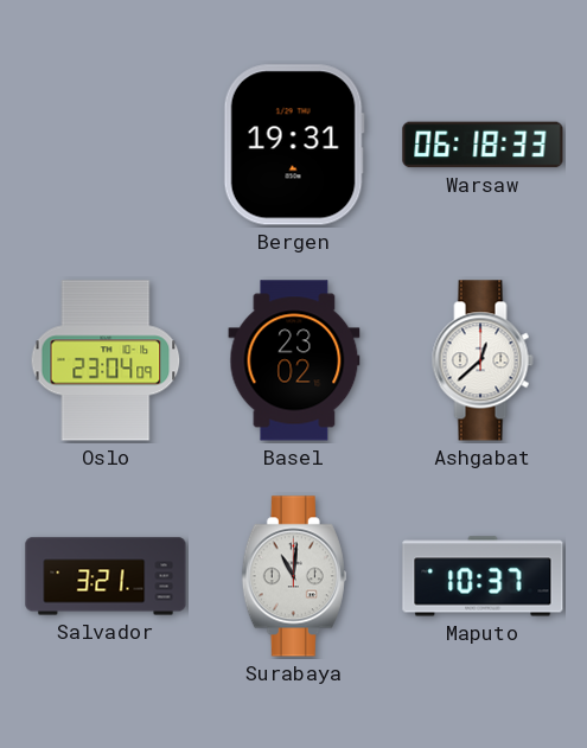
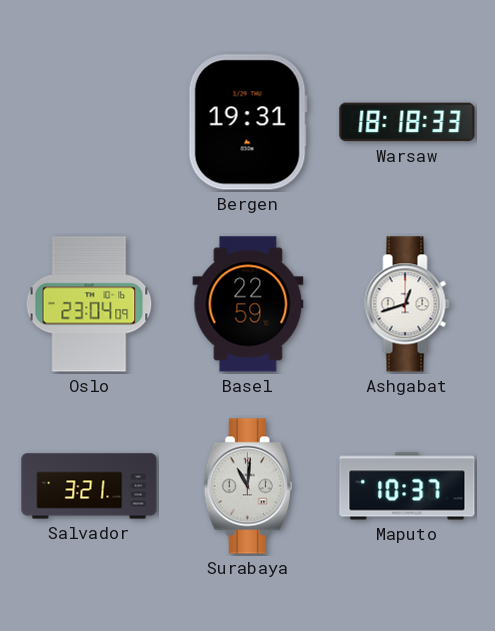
Warsaw: 06:18 -> 18:18
Basel: 23:02 -> 22:59
Ashgabat: 12:38 -> 12:42
